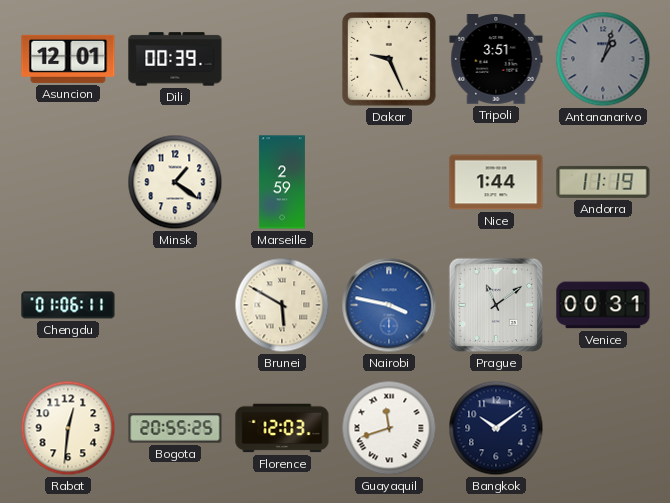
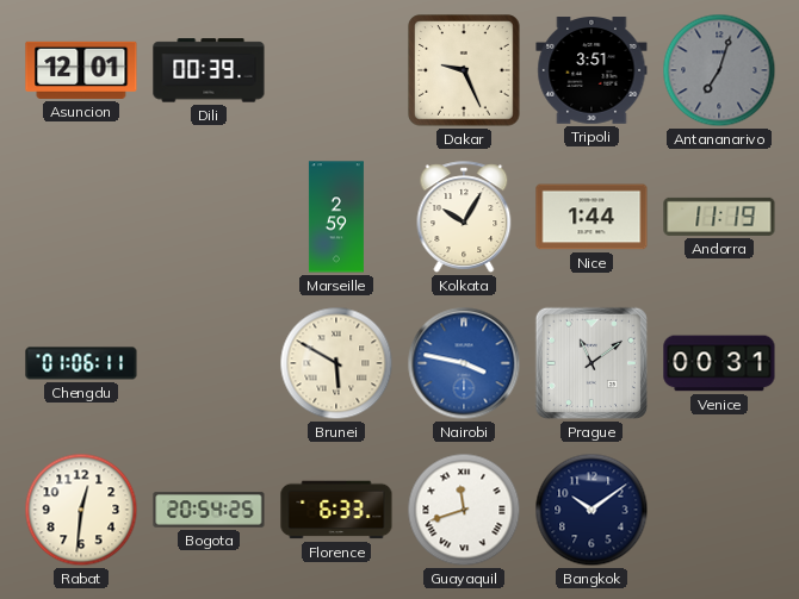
Antananarivo: 1:03 -> 7:03
Minsk: 1:21 -> none
Kolkata: none -> 10:05
Bogota: 20:55 -> 20:54
Florence: 12:03 -> 6:33
